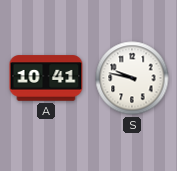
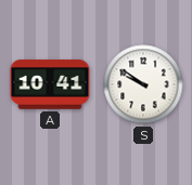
S: 9:47 -> 9:51
